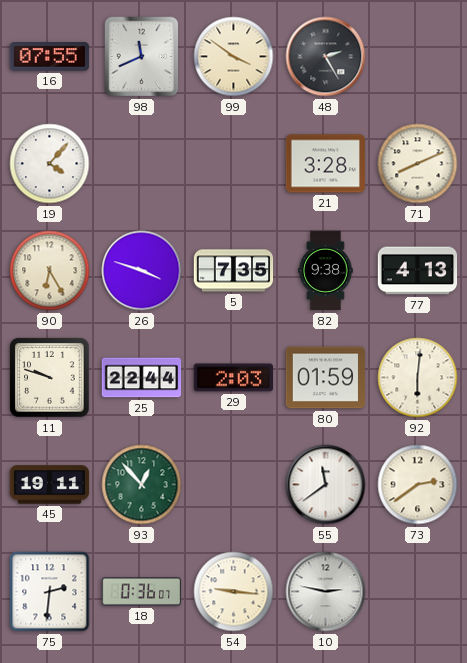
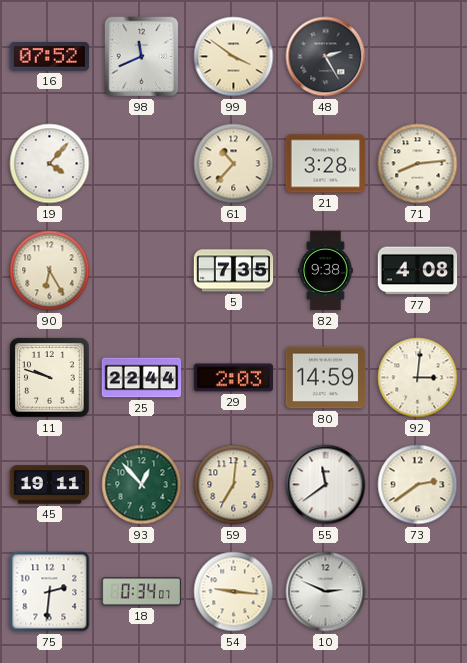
16: 07:55 -> 07:52
61: none -> 10:37
71: 8:11 -> 8:14
26: 3:48 -> none
77: 4:13 -> 4:08
80: 01:59 -> 14:59
92: 6:01 -> 3:01
59: none -> 7:01
18: 0:36 -> 0:34
10: 2:47 -> 2:49
